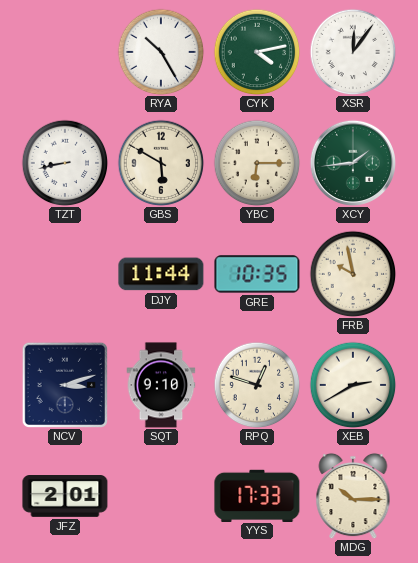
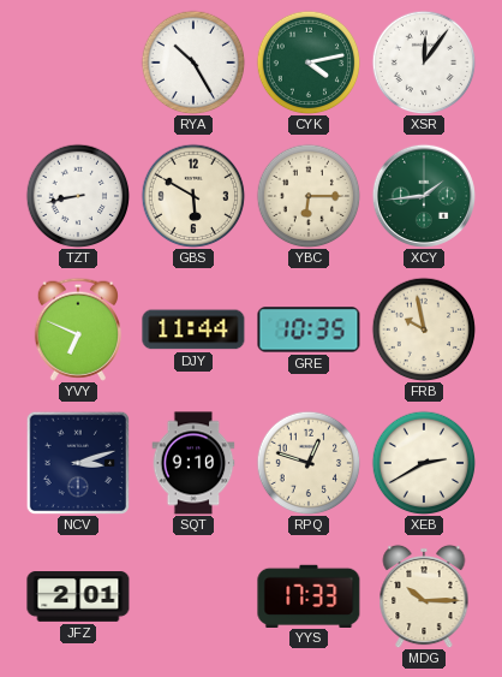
YVY: none -> 6:49
